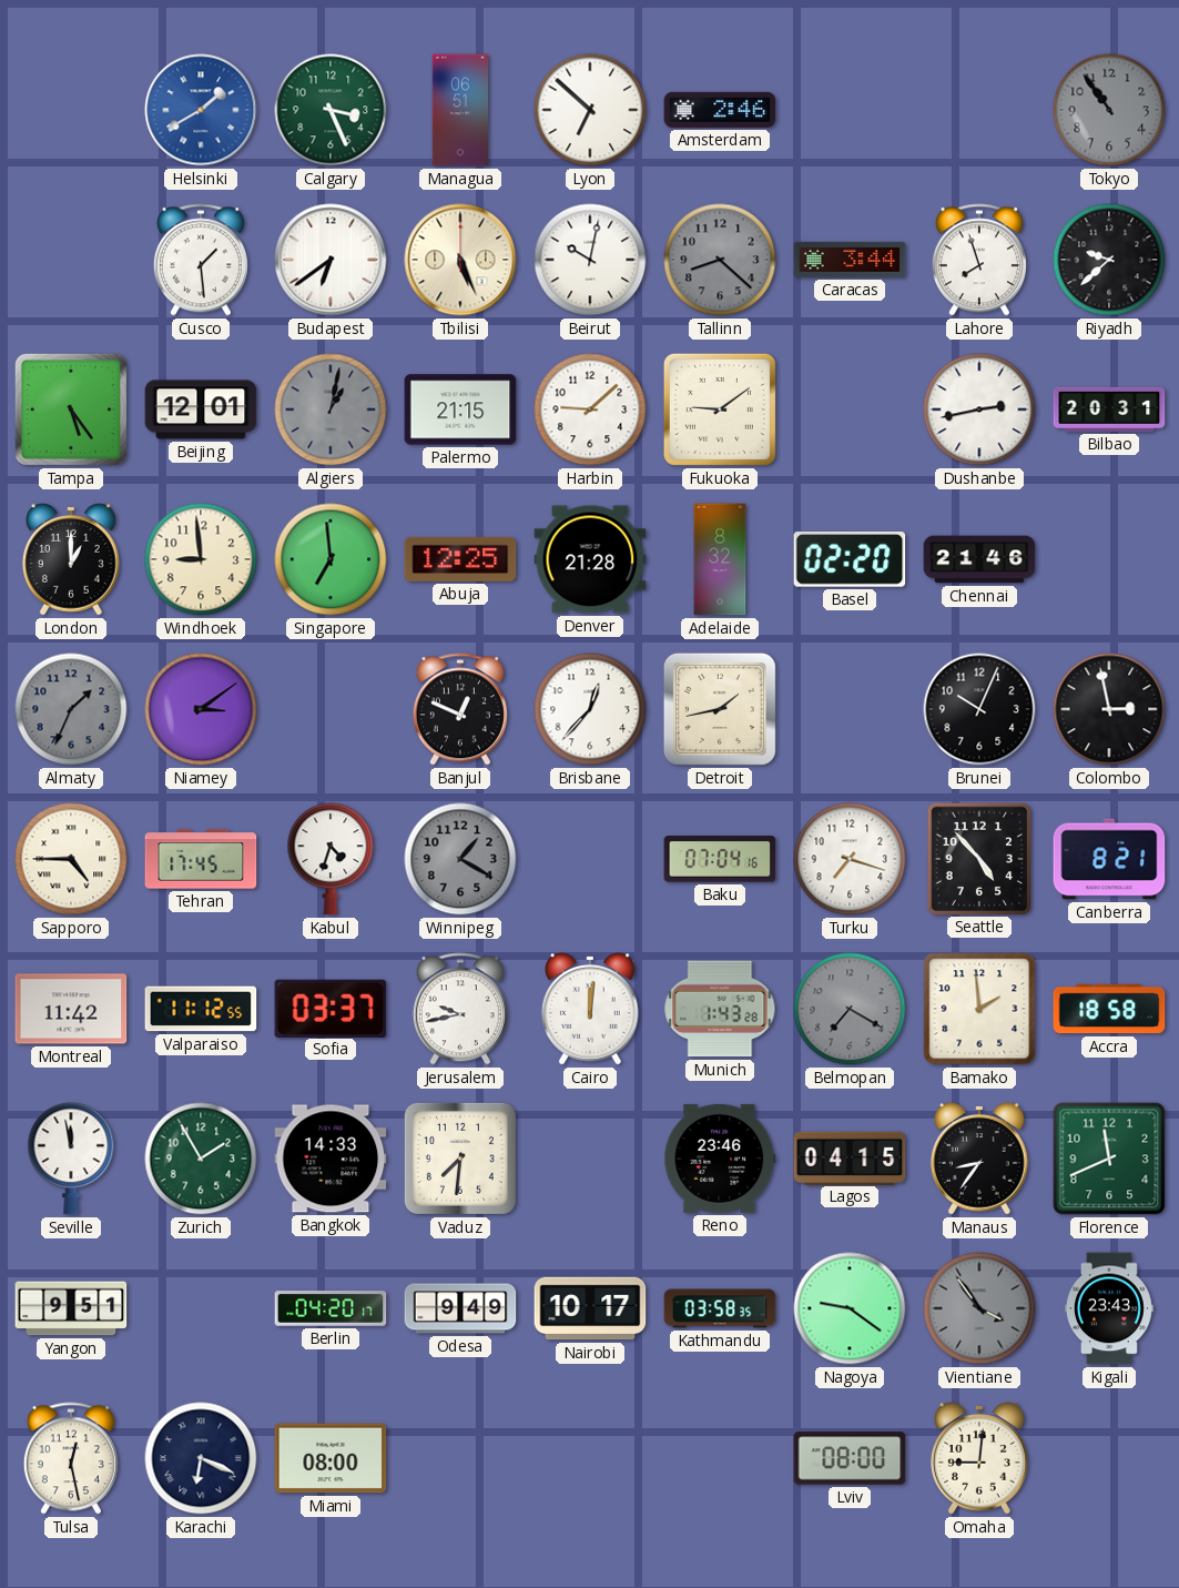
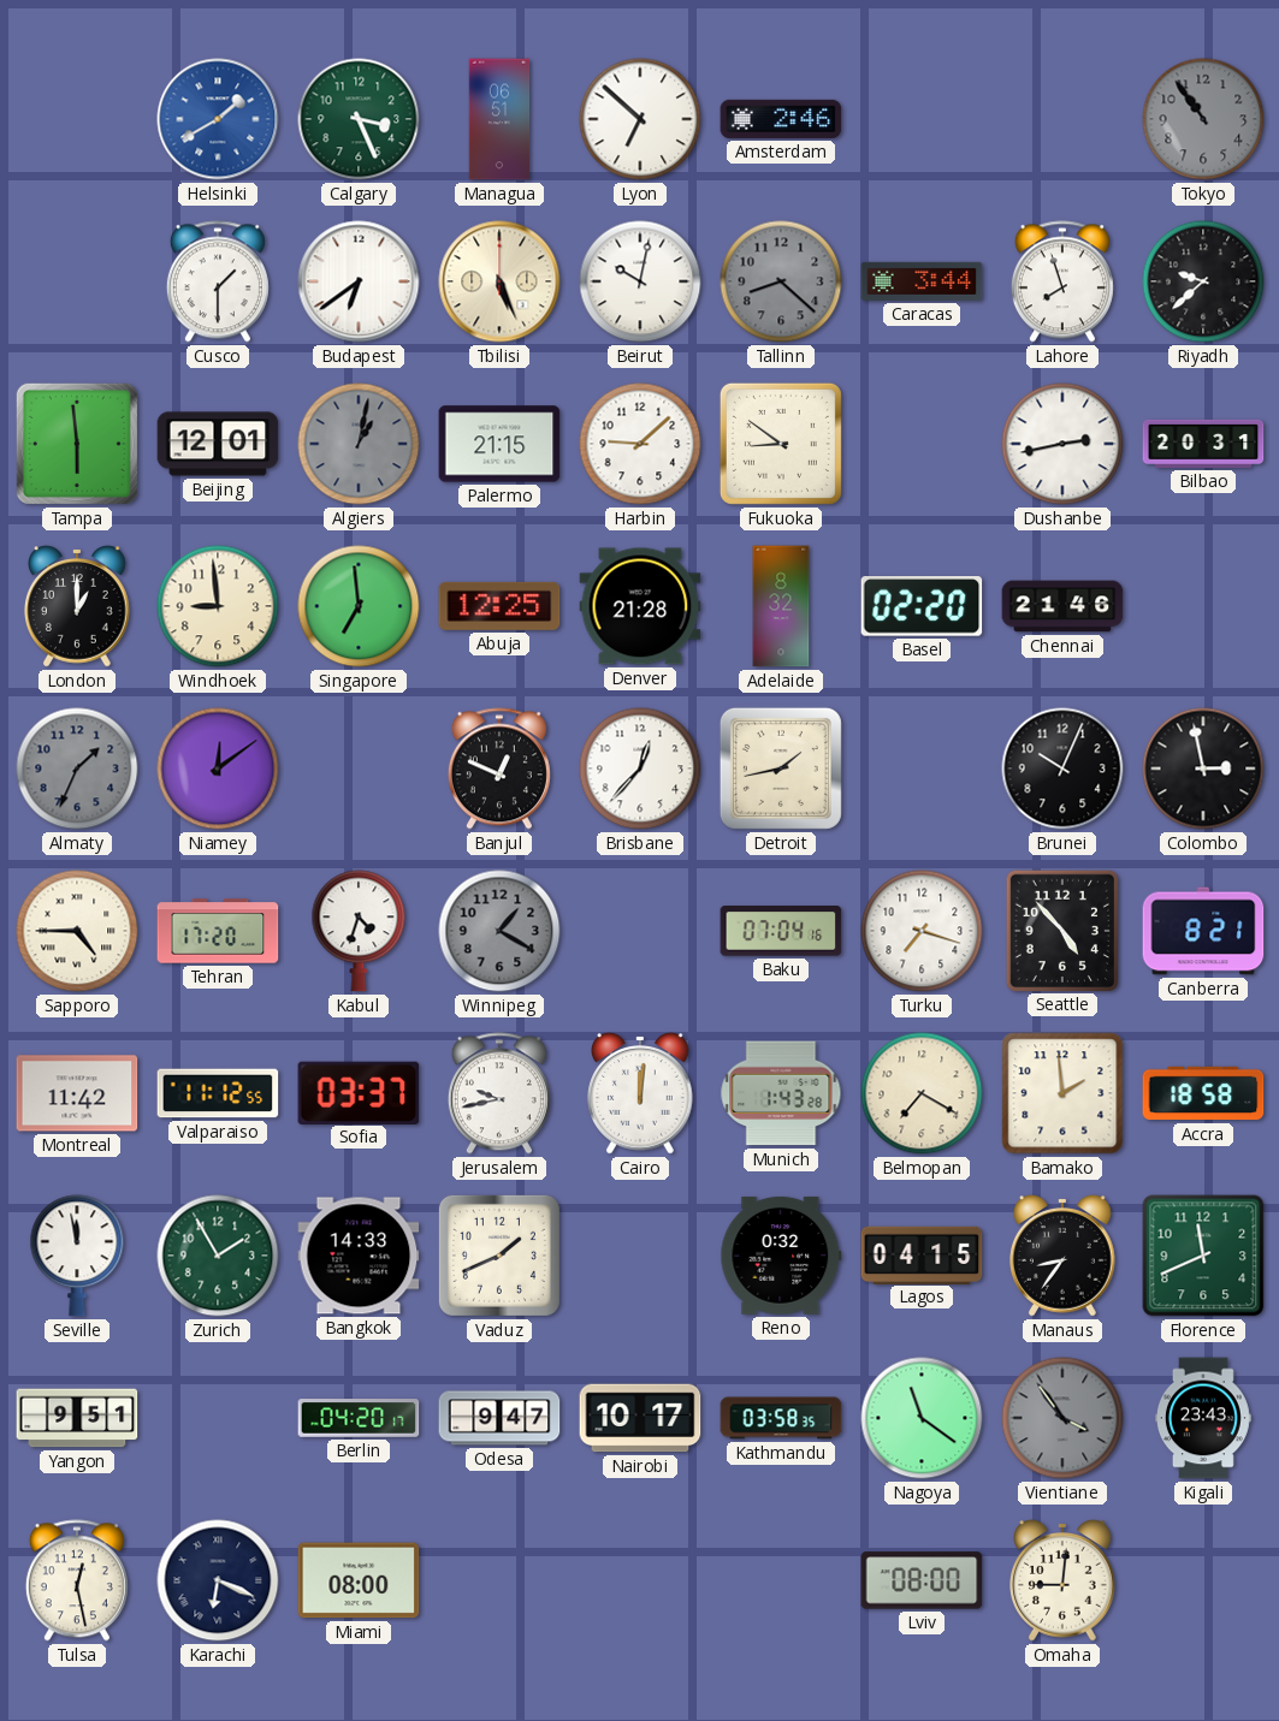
Cusco: 1:29 -> 1:30
Tampa: 5:24 -> 5:59
Fukuoka: 9:09 -> 8:51
Niamey: 3:09 -> 12:09
Tehran: 17:45 -> 17:20
Belmopan dial: grey -> cream
Vaduz: 7:31 -> 1:41
Reno: 23:46 -> 0:32
Odesa: 9:49 -> 9:47
Nagoya: 9:21 -> 11:21
